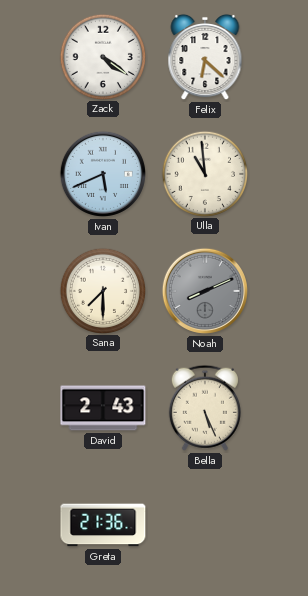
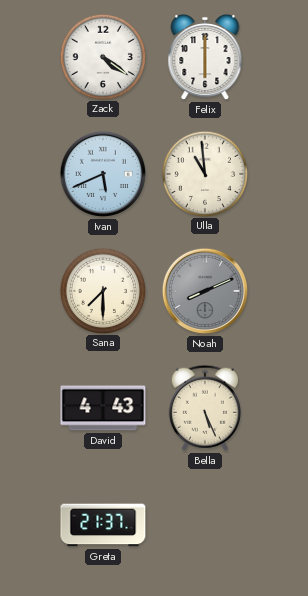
Felix: 6:22 -> 6:00
David: 2:43 -> 4:43
Greta: 21:36 -> 21:37
